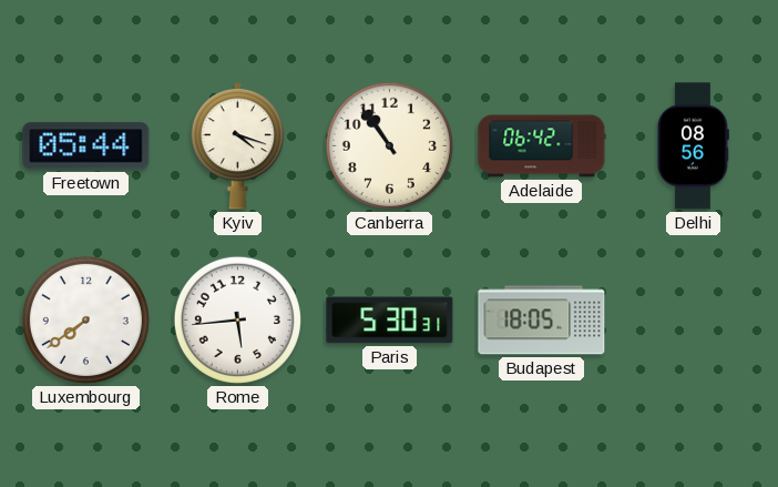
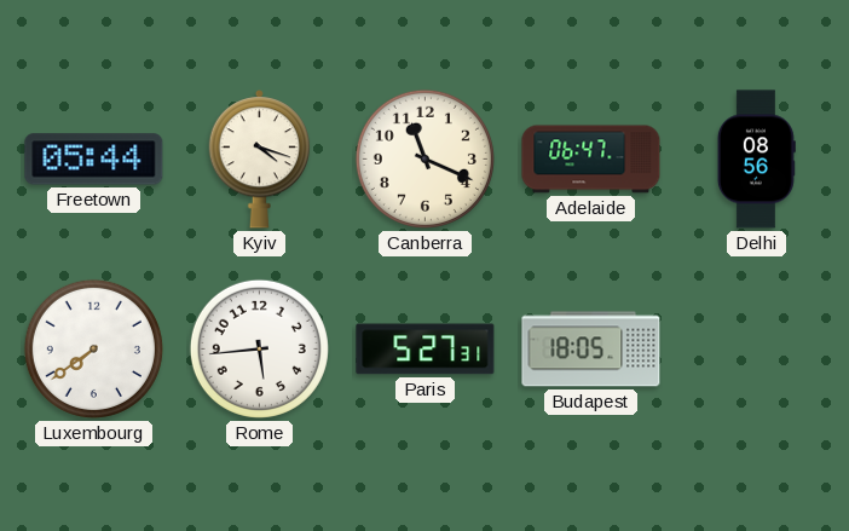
Canberra: 10:54 -> 11:19
Adelaide: 06:42 -> 06:47
Paris: 5:30 -> 5:27
